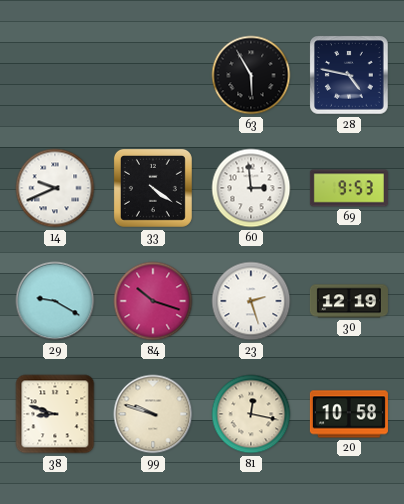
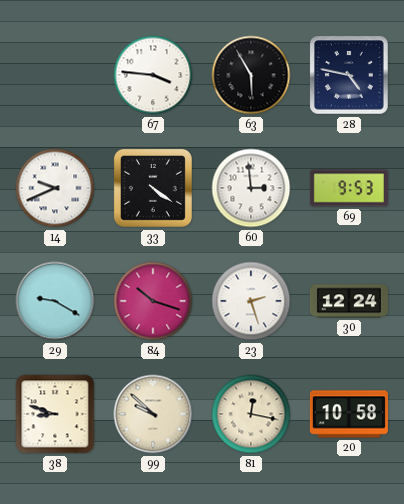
67: none -> 3:46
30: 12:19 -> 12:24
99: 9:48 -> 9:52
